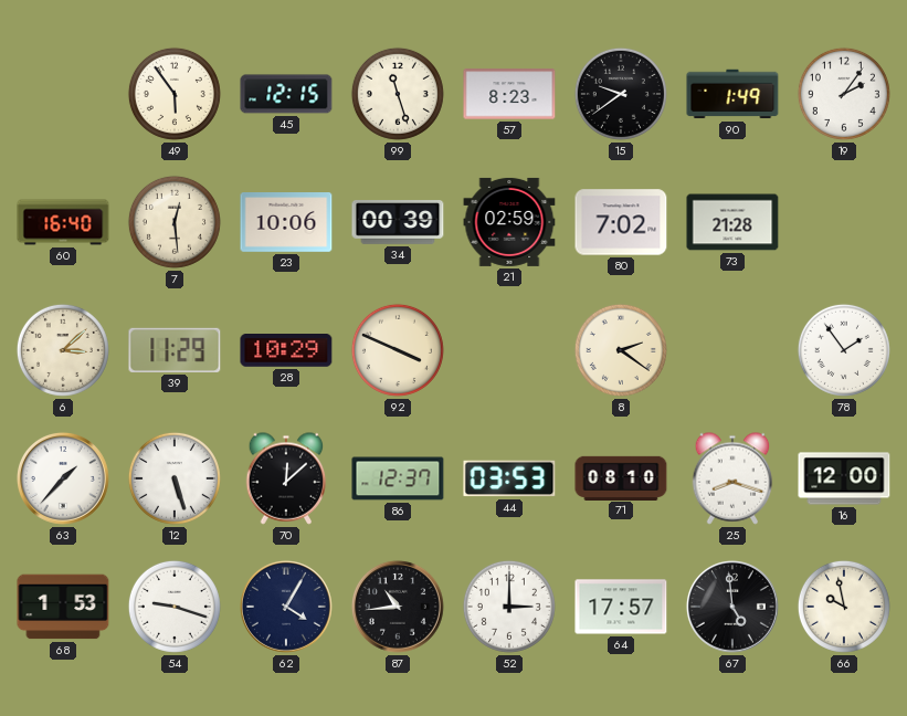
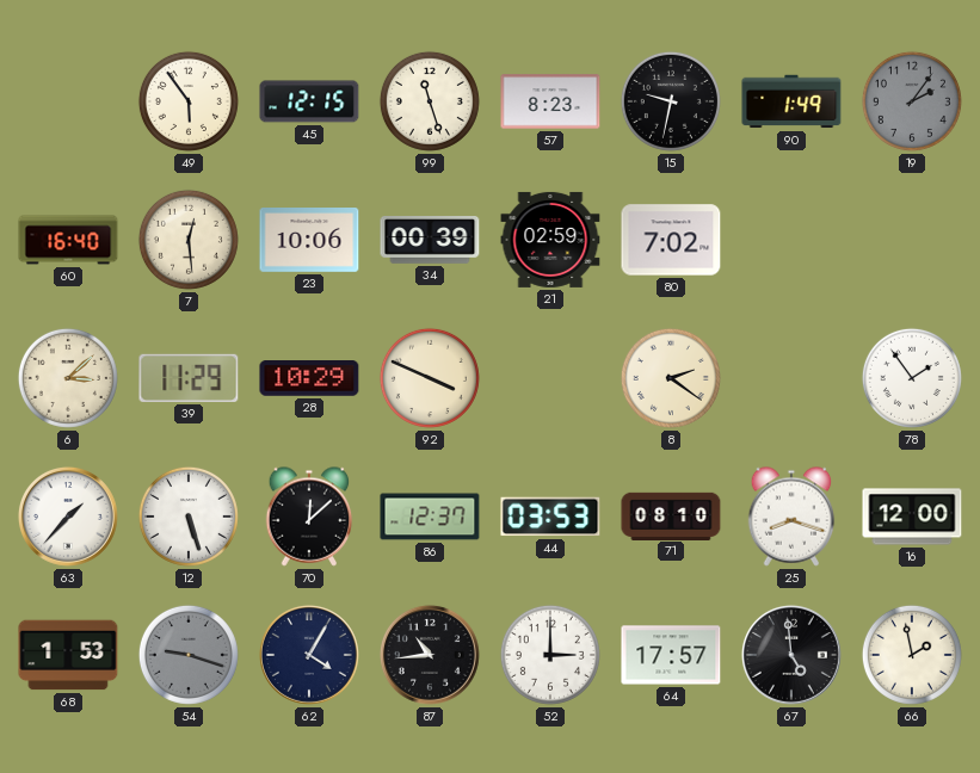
15: 9:39 -> 9:32
19 dial: white -> grey
73: 21:28 -> none
54 dial: white -> grey
66: 9:58 -> 1:58
